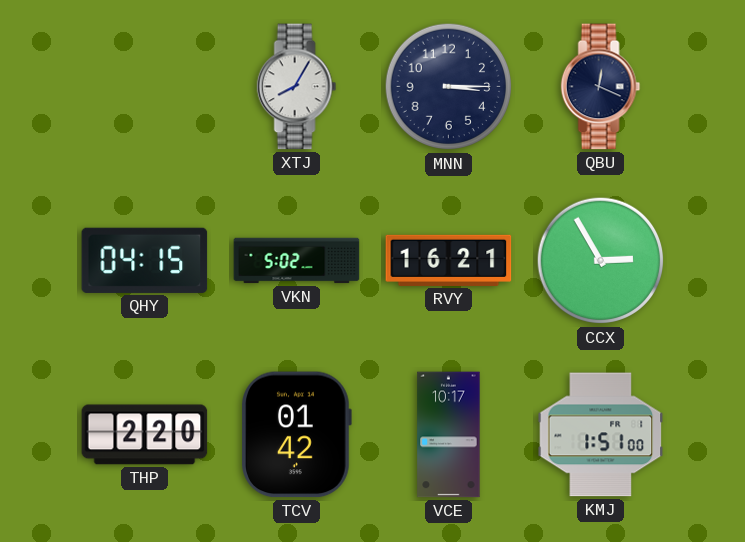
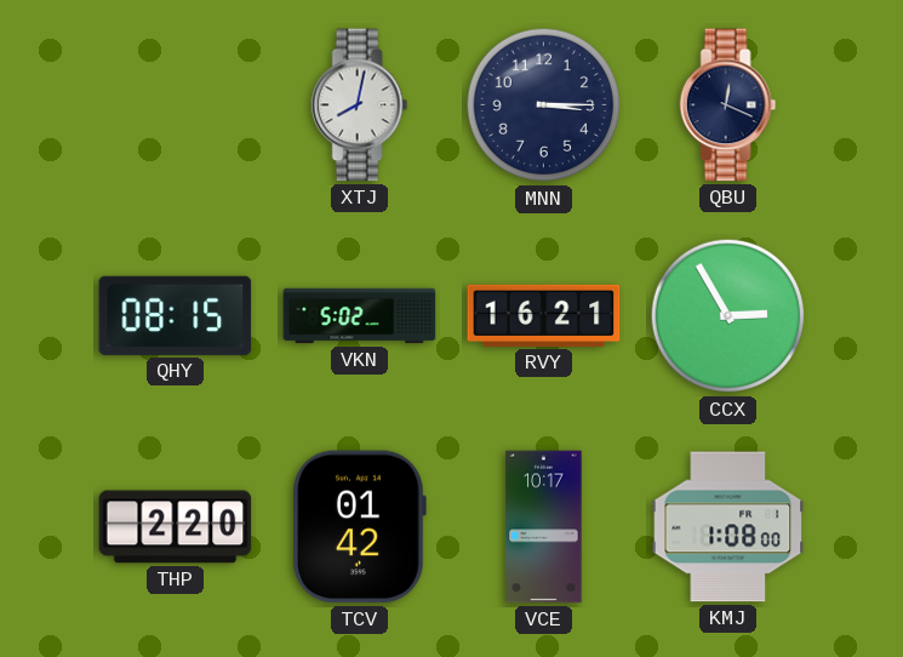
XTJ: 8:05 -> 8:02
QHY: 04:15 -> 08:15
KMJ: 1:51 -> 1:08
